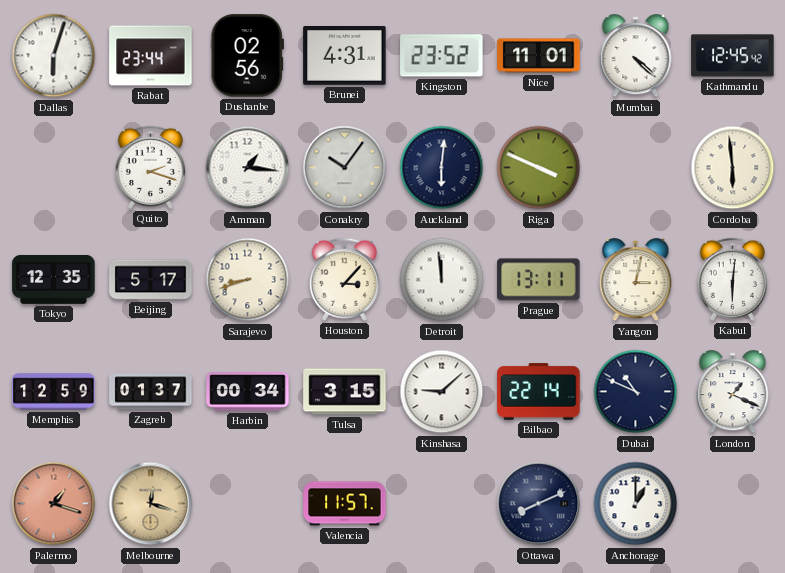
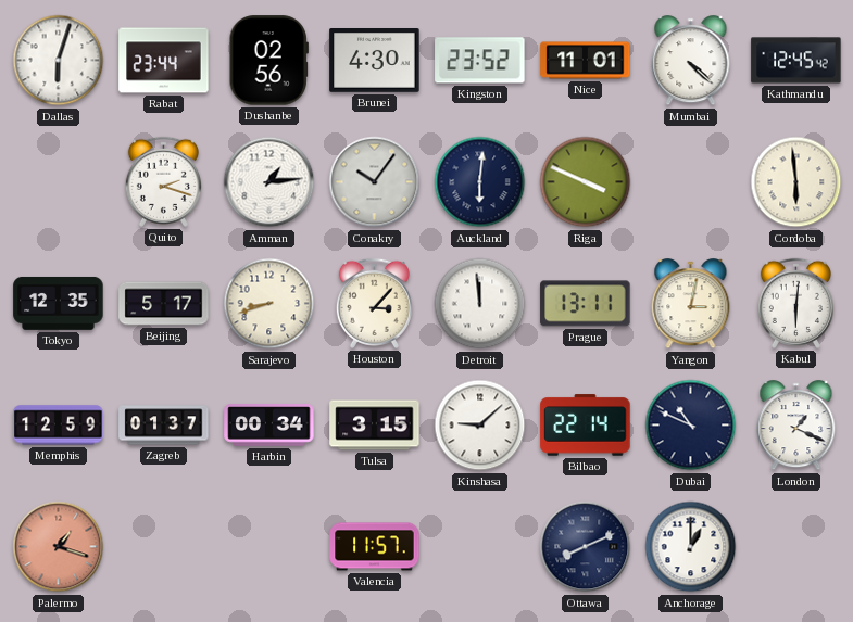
Brunei: 4:31 -> 4:30
Amman: 1:16 -> 1:14
Melbourne: 12:18 -> none
